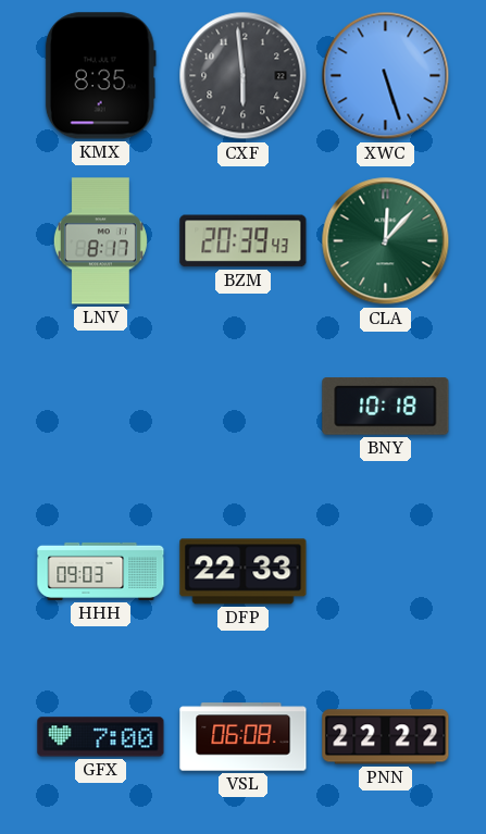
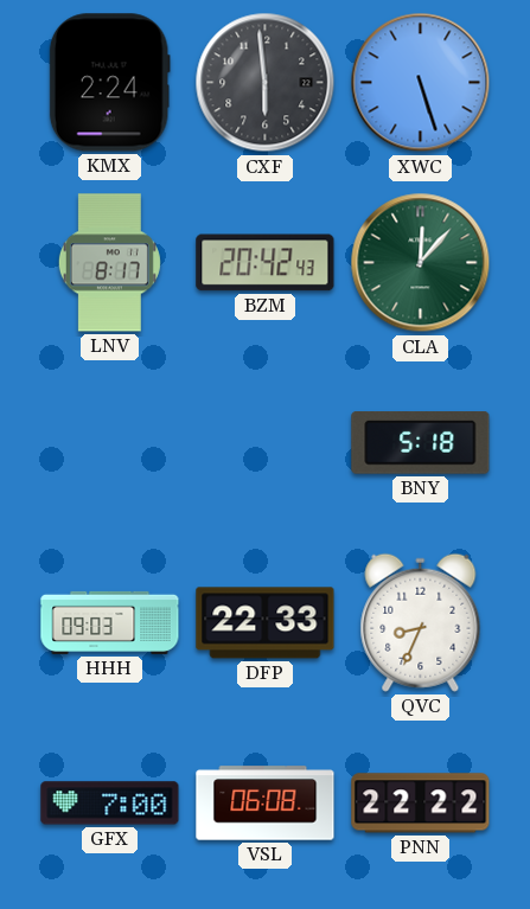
KMX: 8:35 -> 2:24
BZM: 20:39 -> 20:42
BNY: 10:18 -> 5:18
QVC: none -> 8:34
